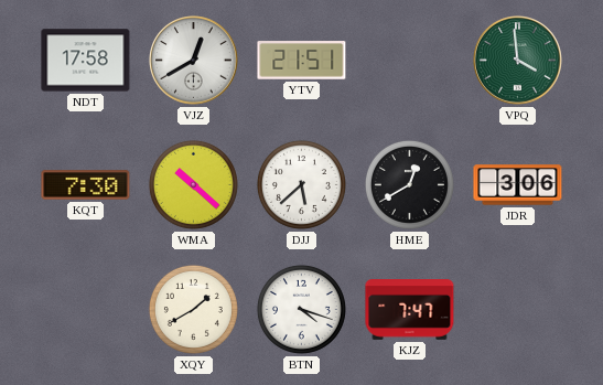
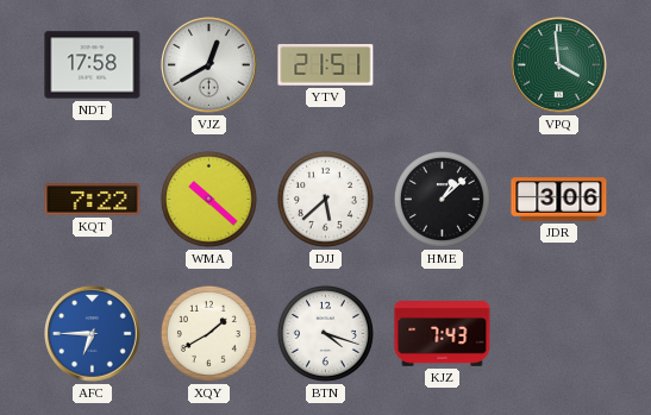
KQT: 7:30 -> 7:22
HME: 12:40 -> 1:08
AFC: none -> 6:45
KJZ: 7:47 -> 7:43
